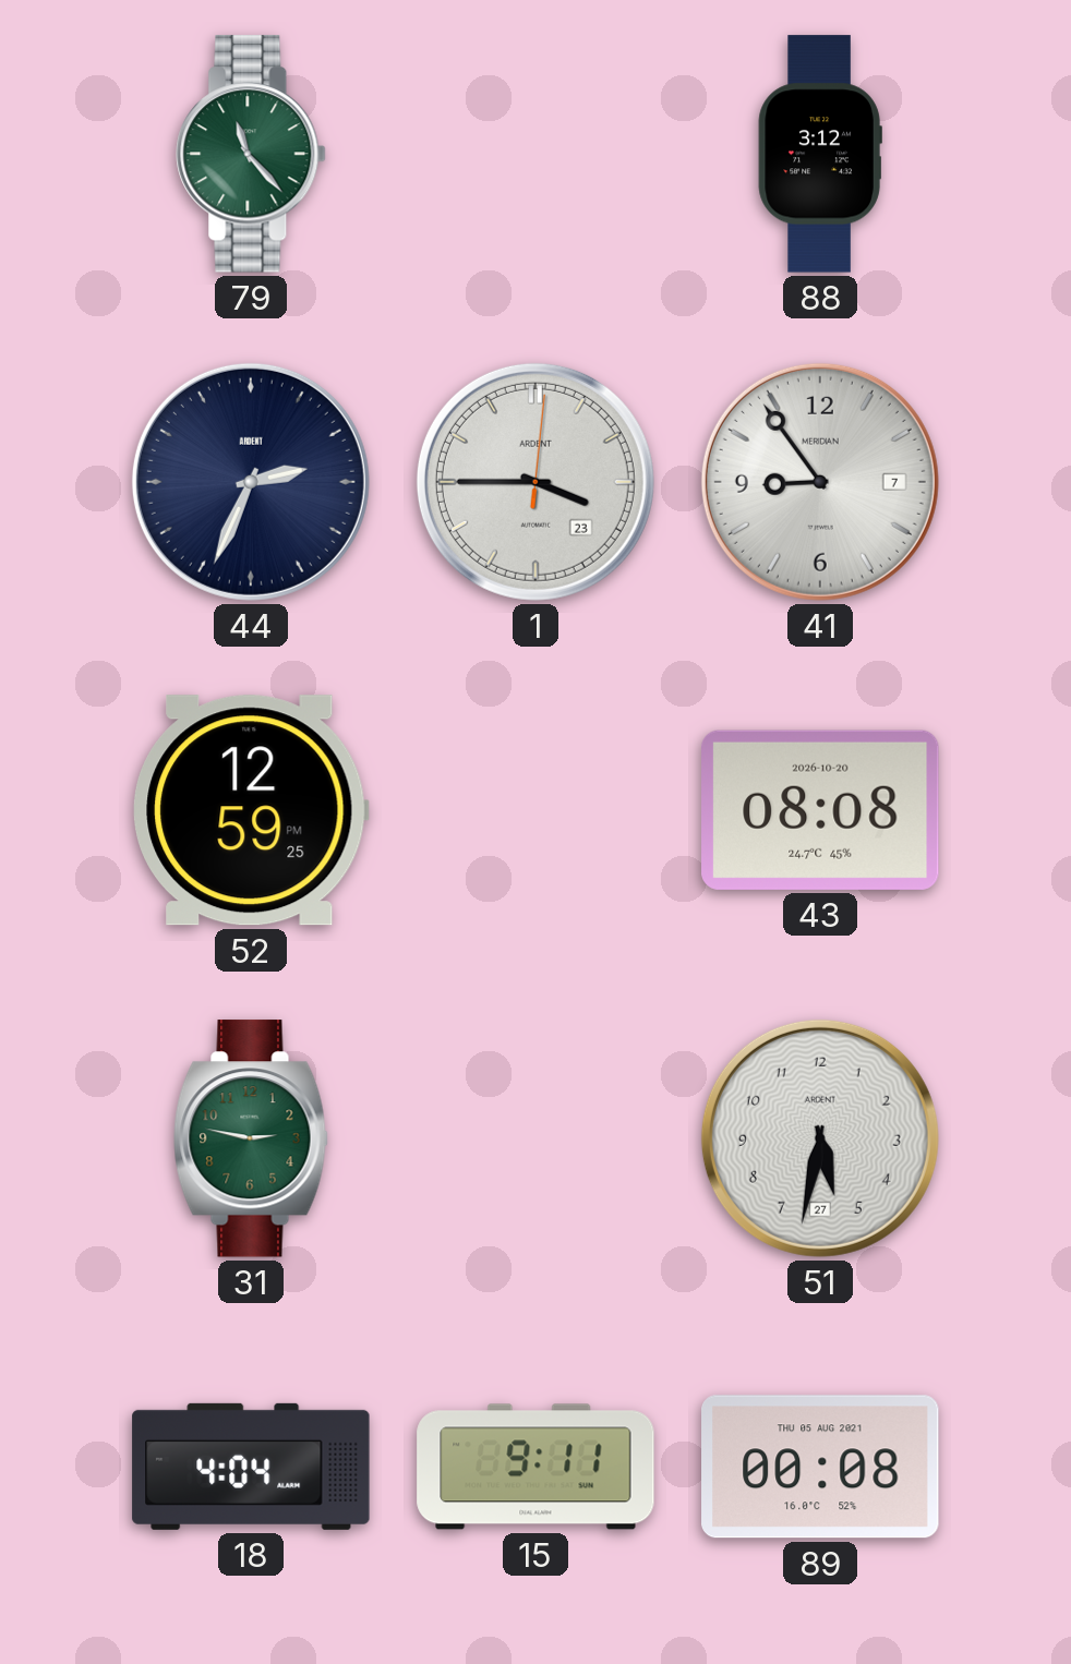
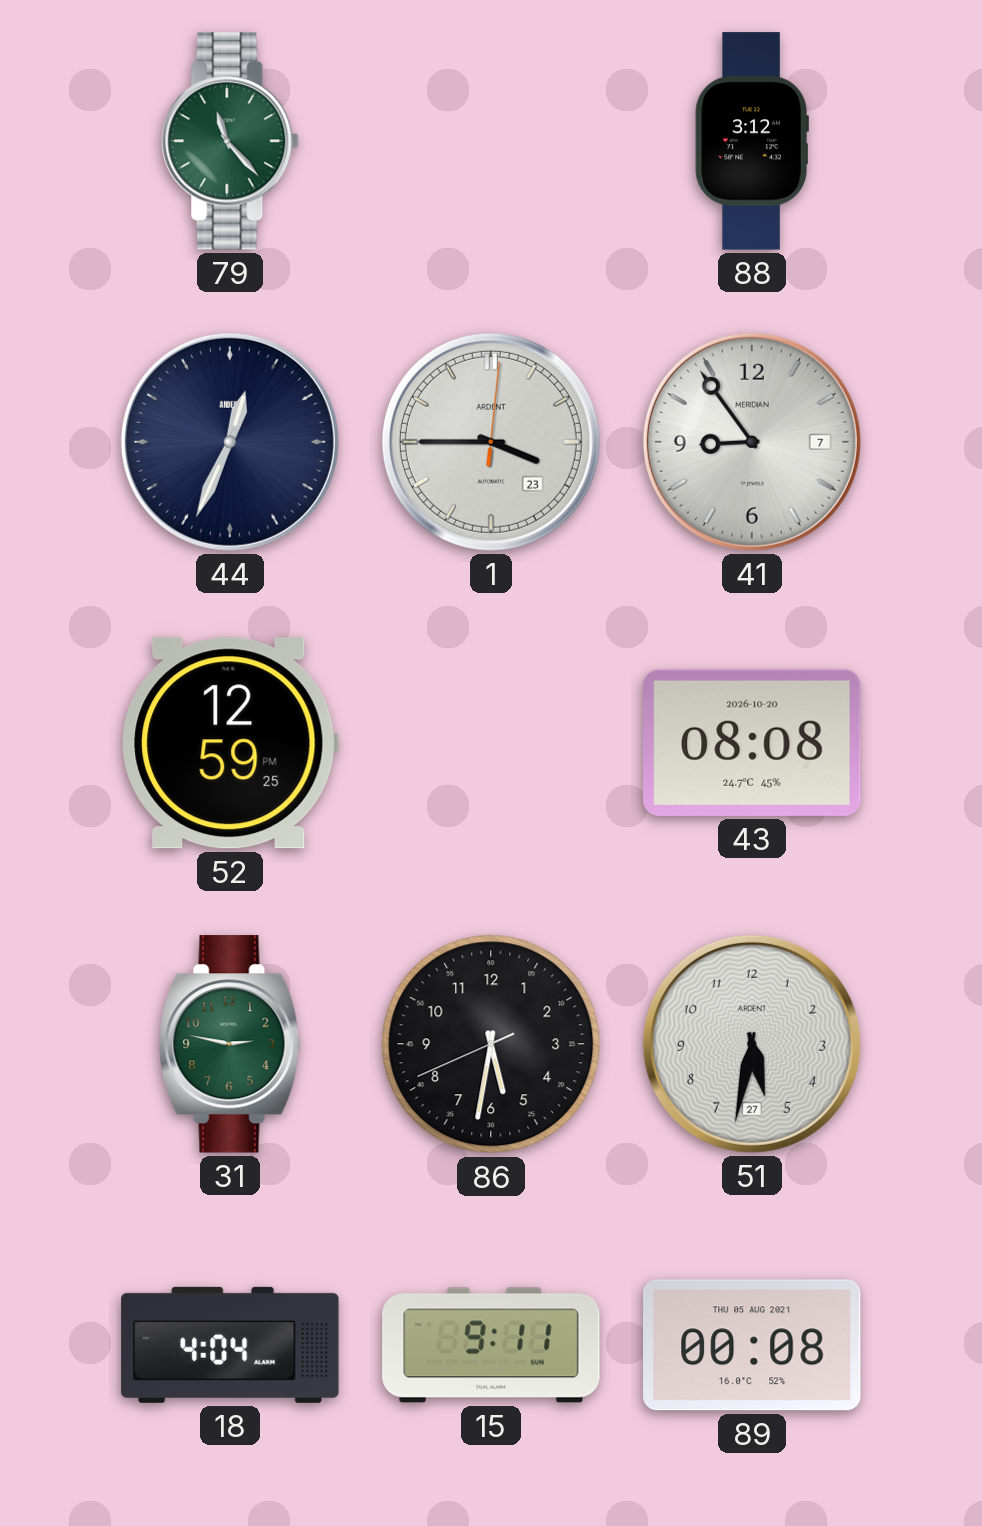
44: 2:34 -> 12:34
86: none -> 5:31
